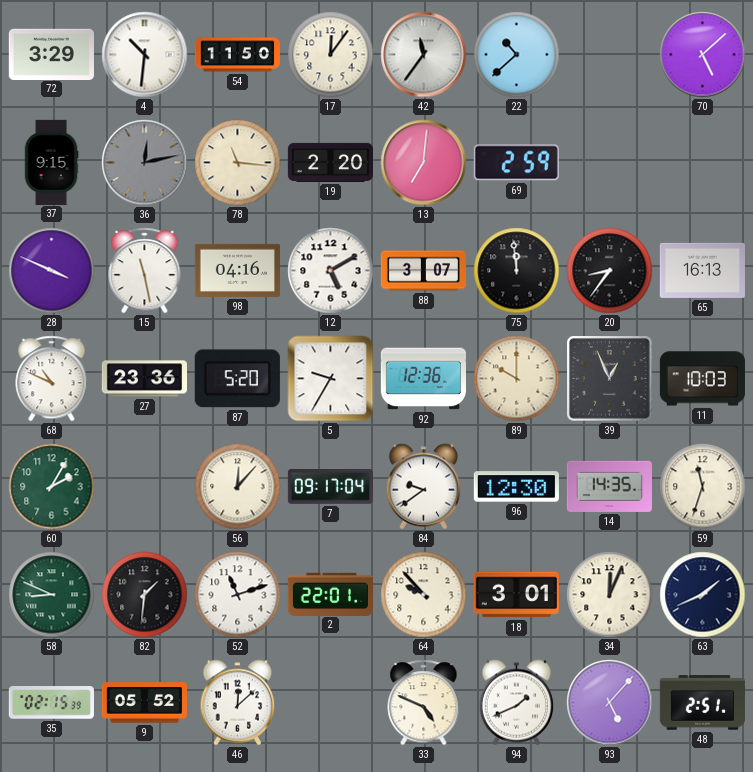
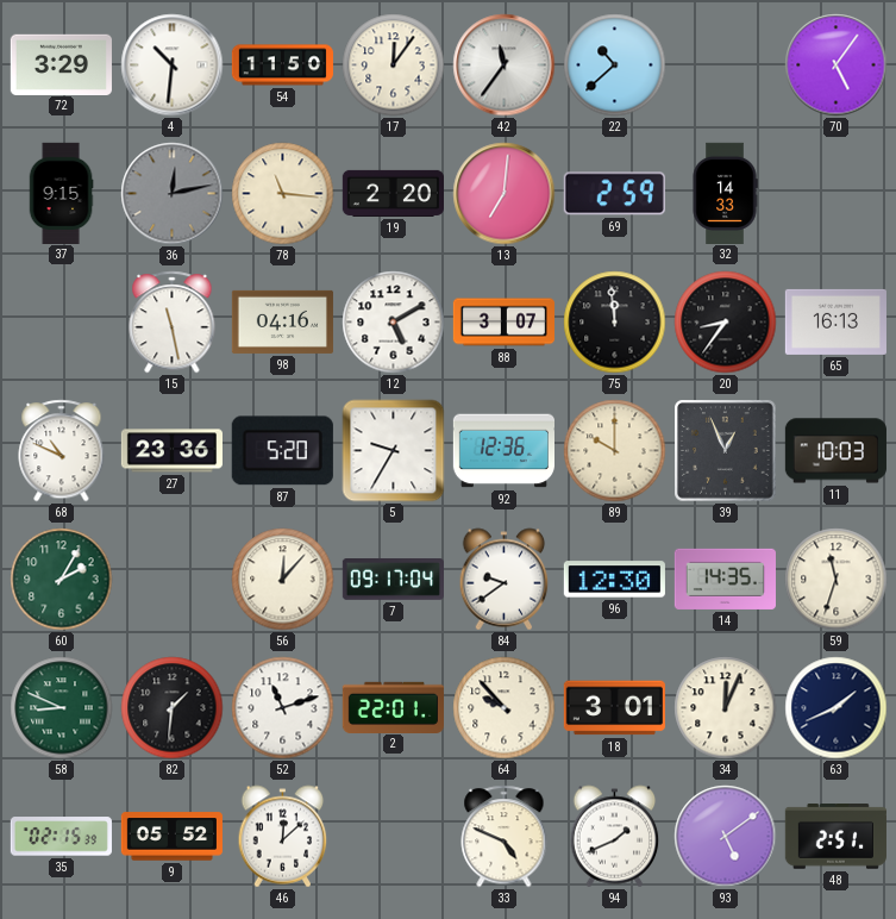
70: 5:08 -> 5:06
32: none -> 14:33
28: 3:49 -> none
93: 5:07 -> 5:09
